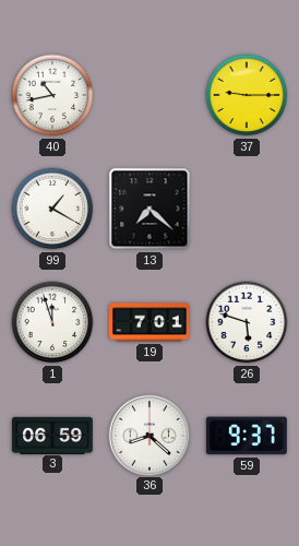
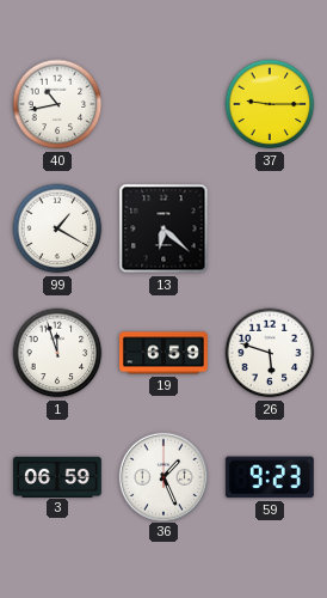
13: 7:22 -> 6:22
19: 7:01 -> 6:59
36: 8:22 -> 1:26
59: 9:37 -> 9:23
